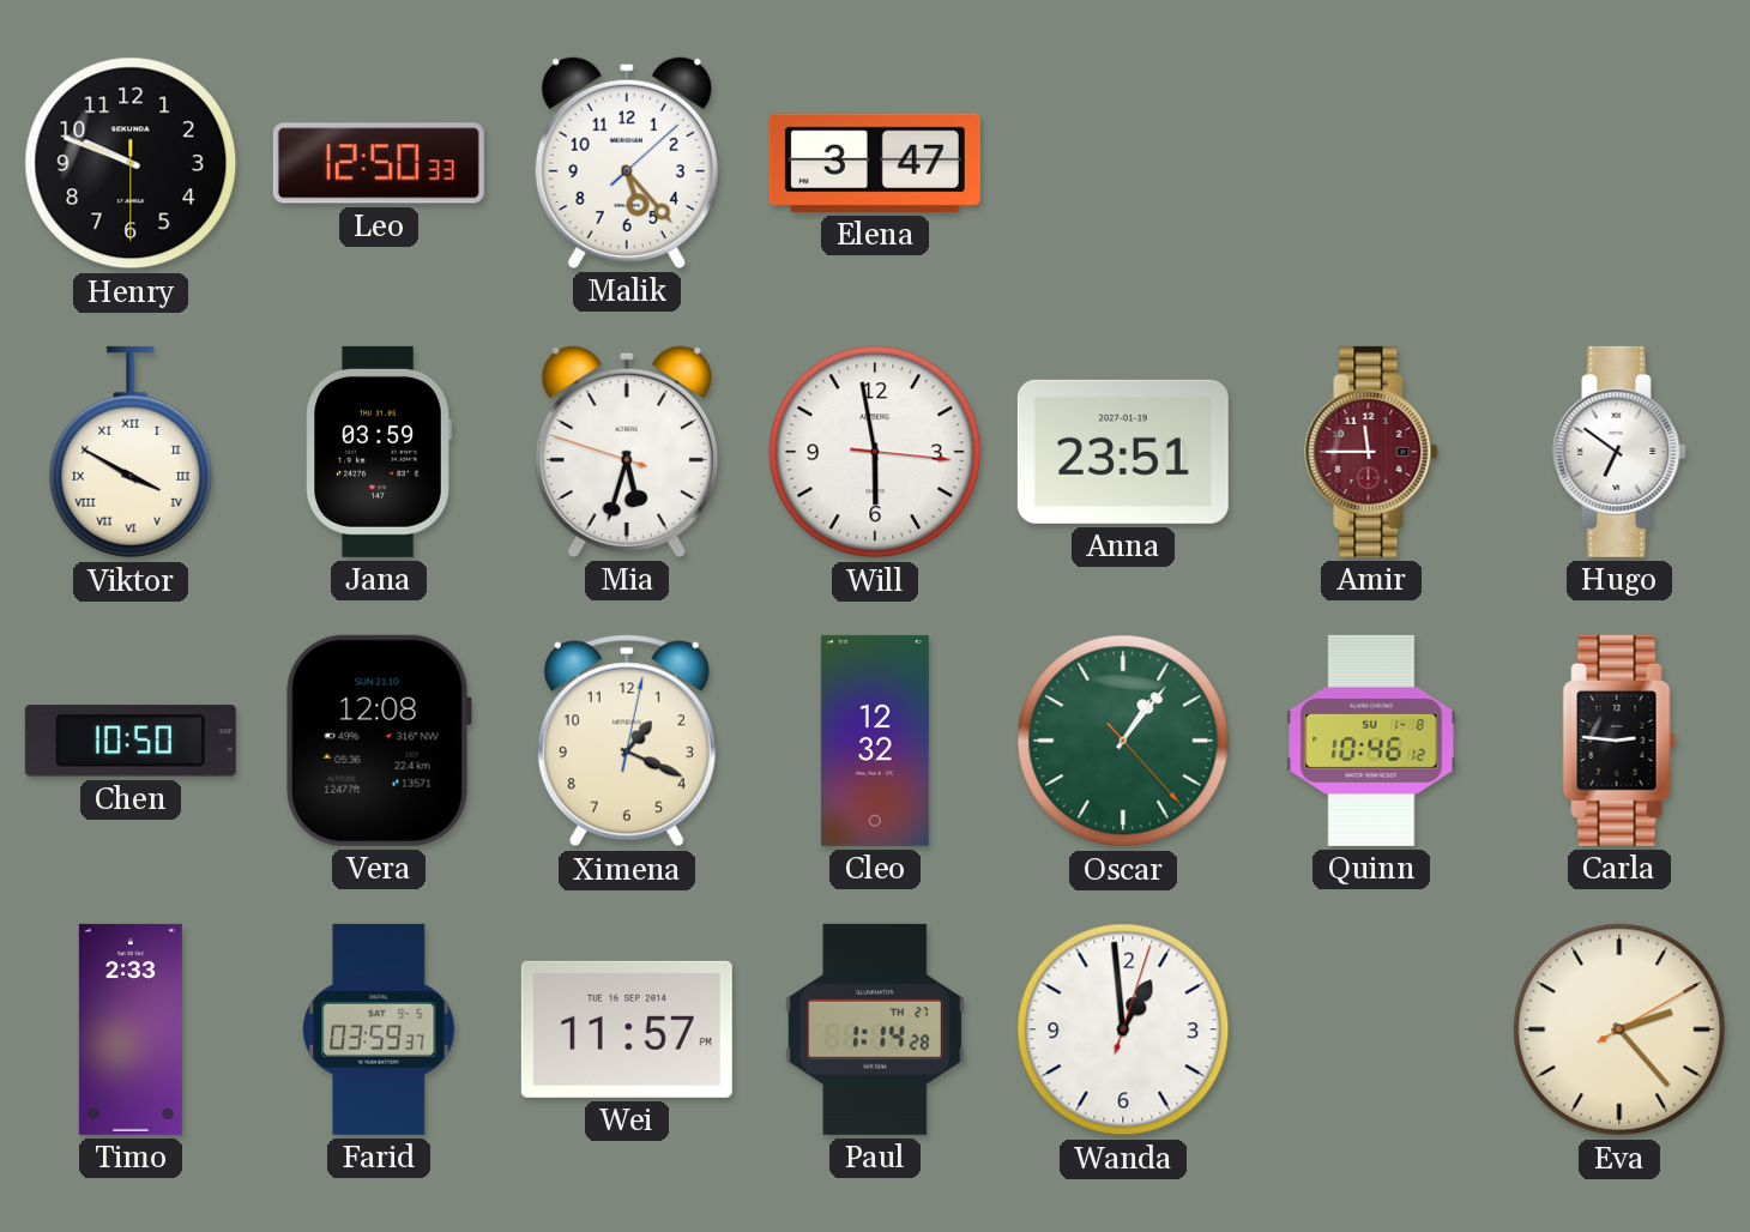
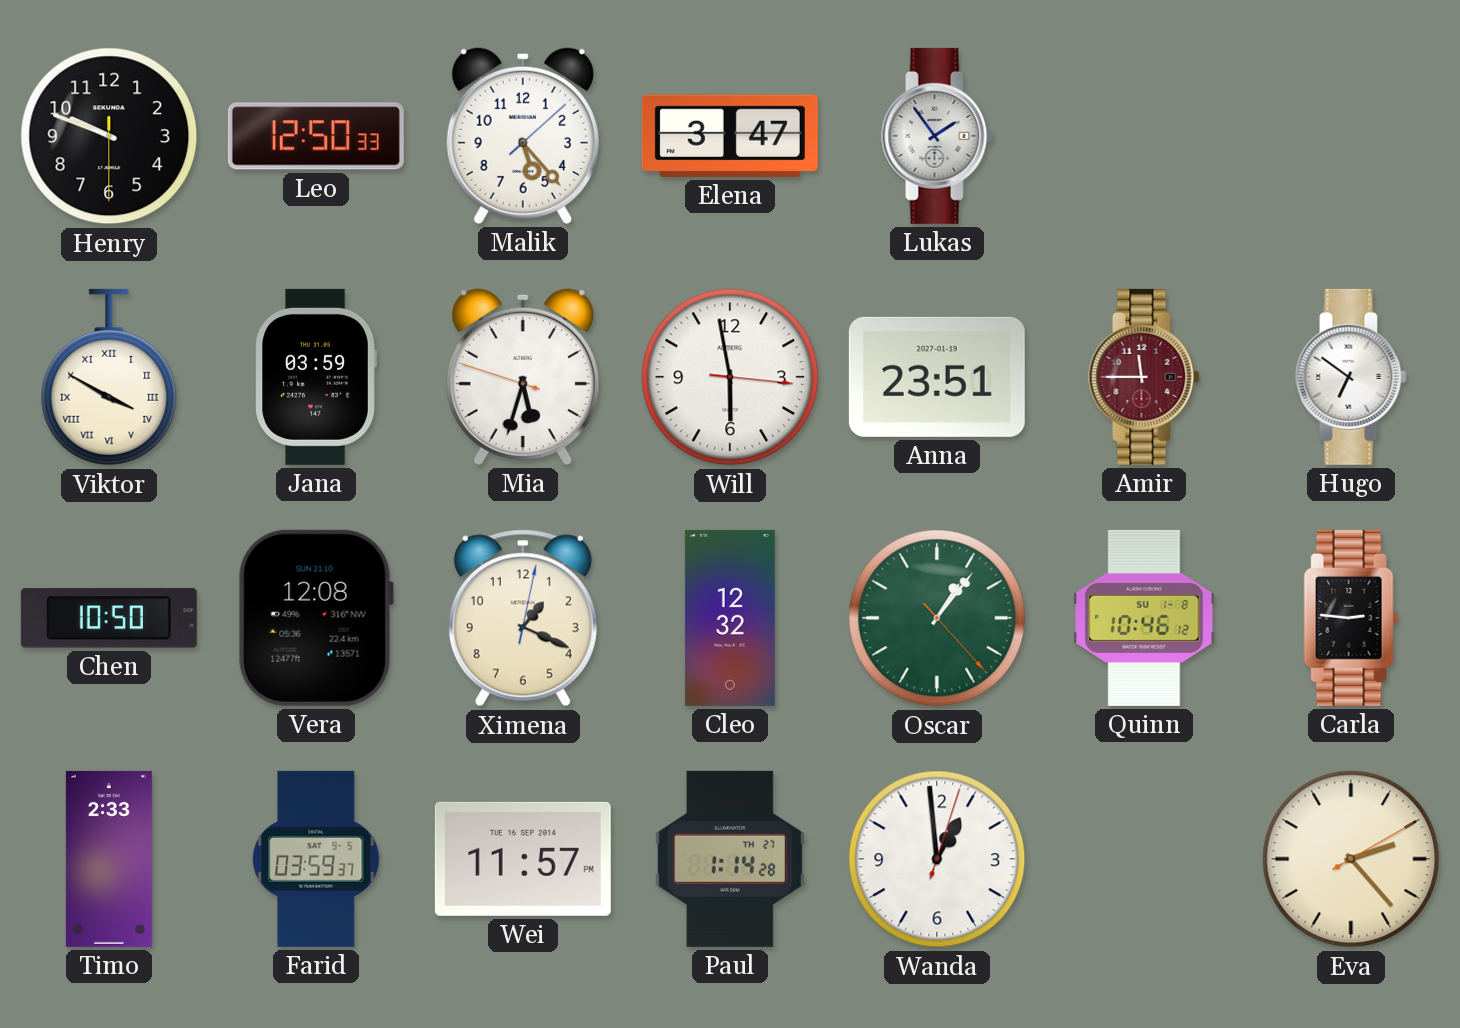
Lukas: none -> 1:54
